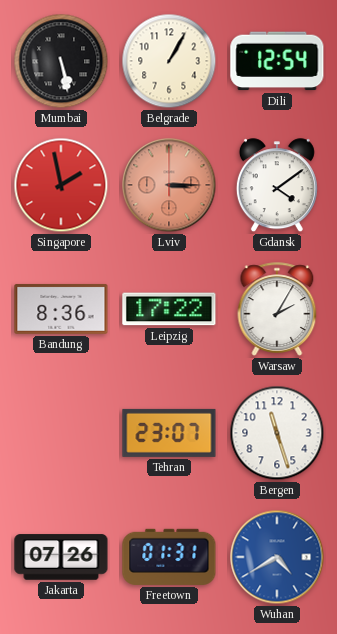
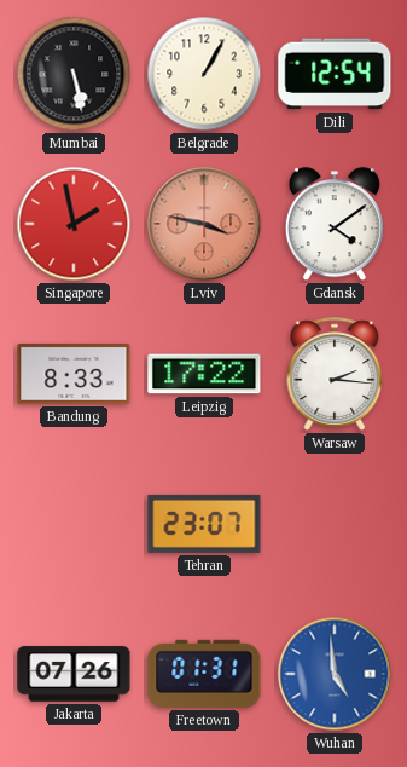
Lviv: 3:15 -> 3:47
Bandung: 8:36 -> 8:33
Warsaw: 2:05 -> 2:16
Bergen: 11:27 -> none
Wuhan: 4:40 -> 4:59
